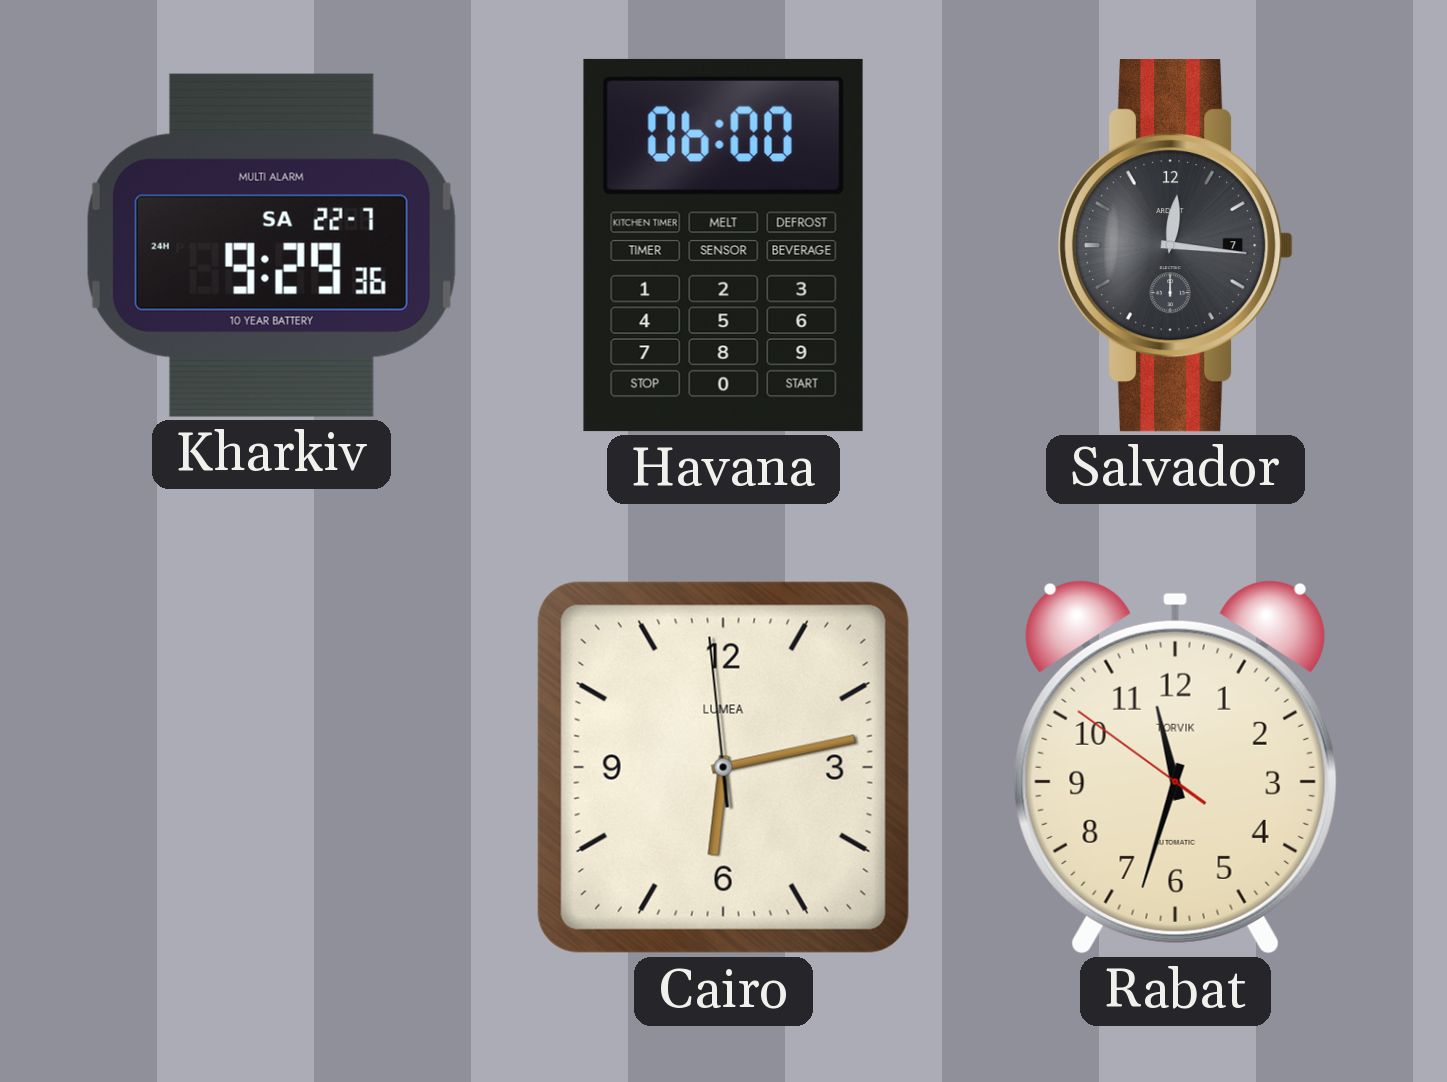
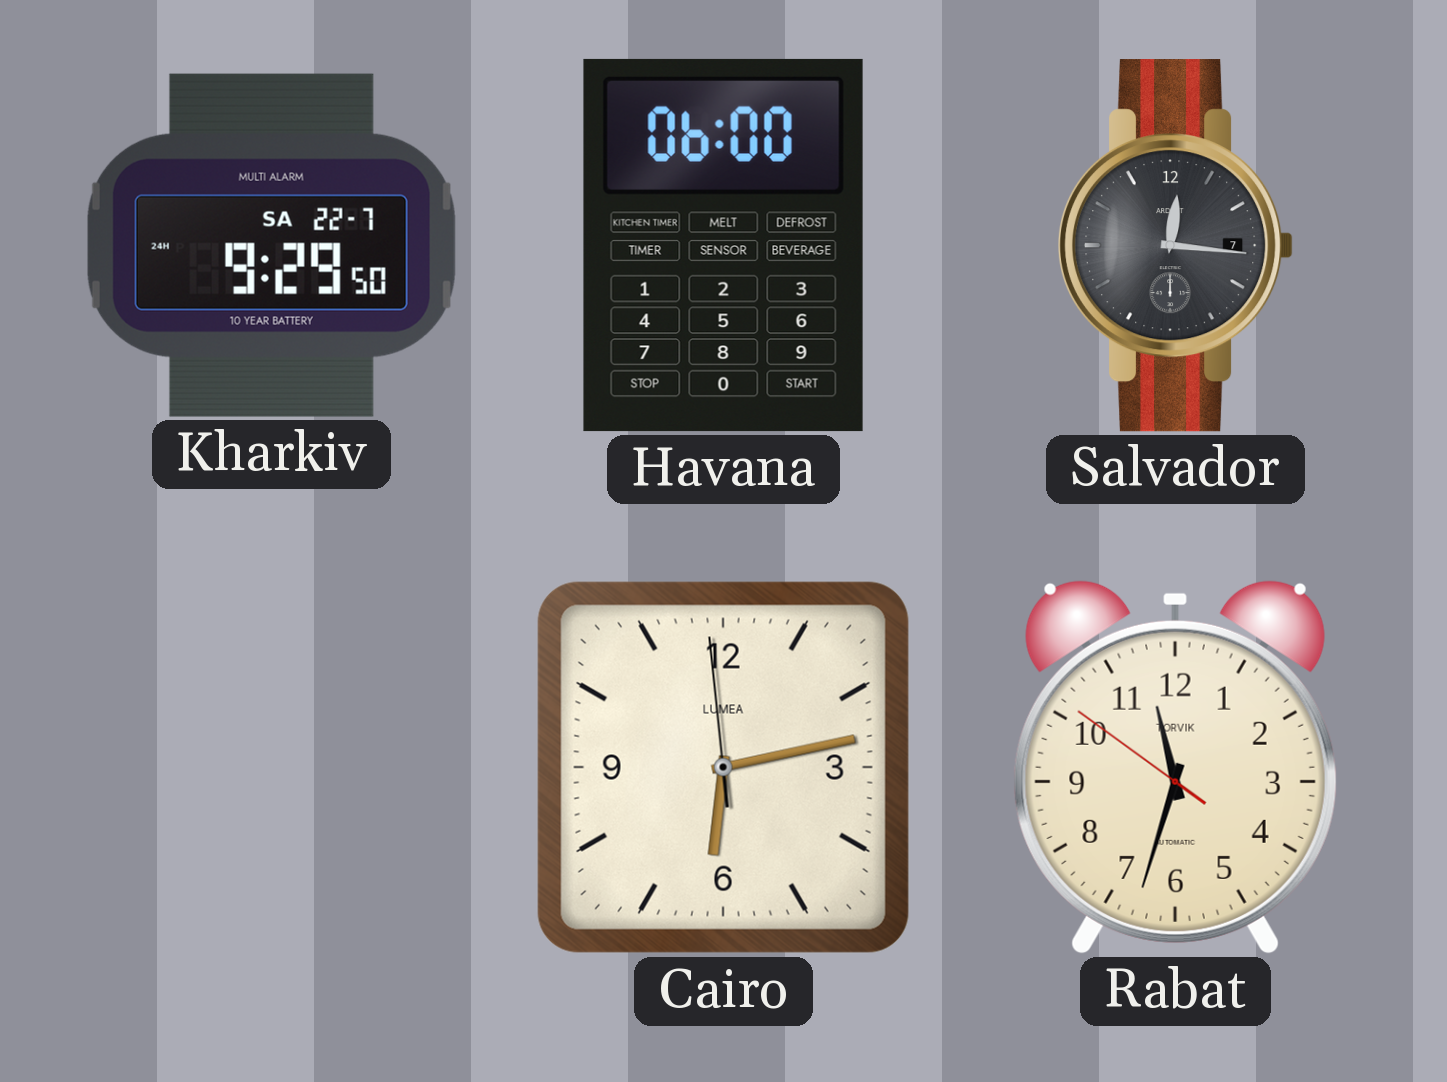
Kharkiv: 9:29:36 -> 9:29:50
